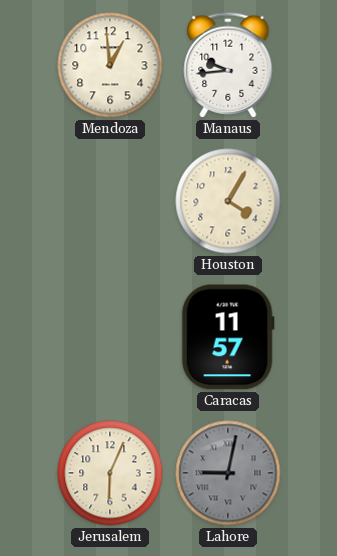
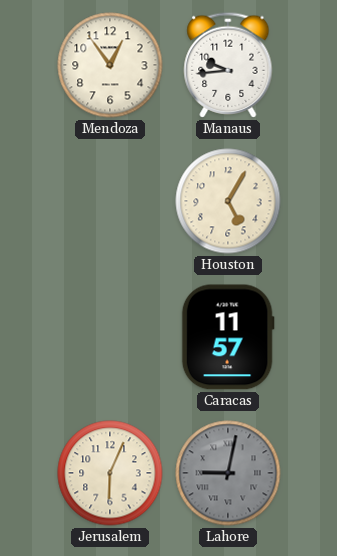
Mendoza: 12:59 -> 12:54
Houston: 4:05 -> 5:05
